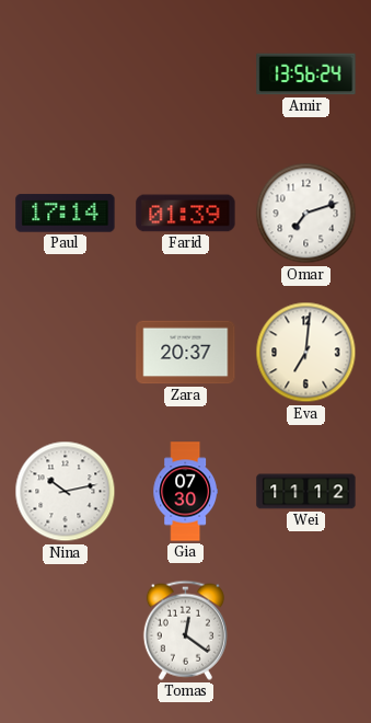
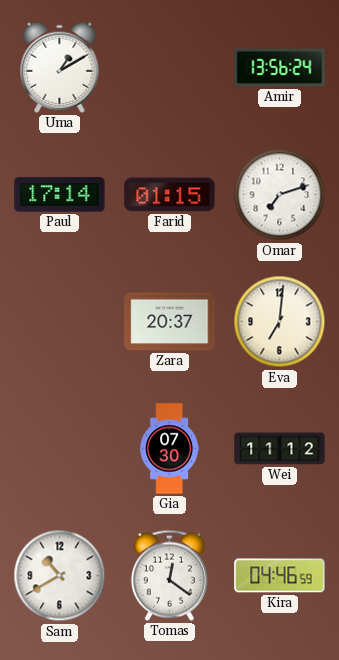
Uma: none -> 1:10
Farid: 01:39 -> 01:15
Nina: 10:13 -> none
Sam: none -> 10:40
Kira: none -> 04:46
